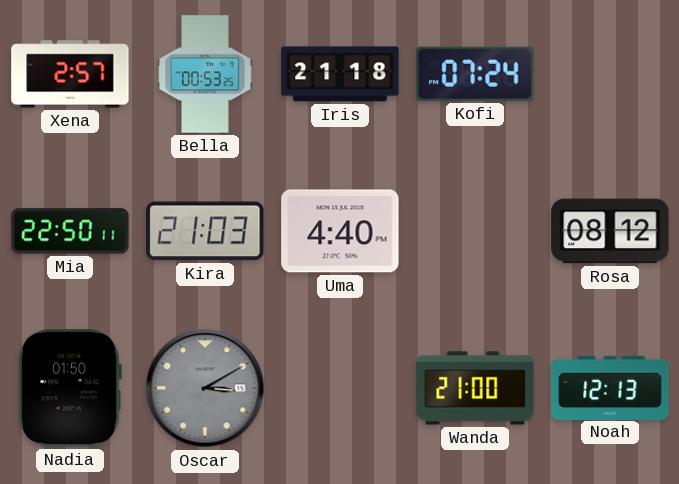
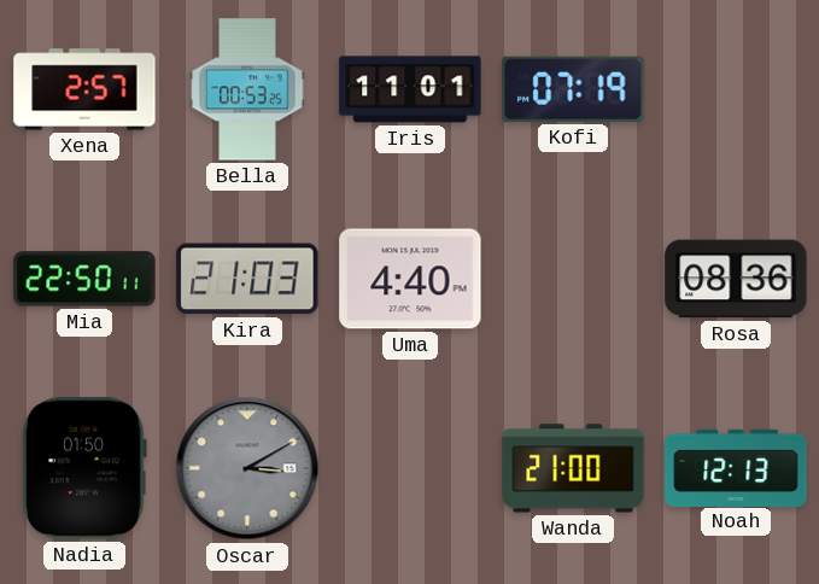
Iris: 21:18 -> 11:01
Kofi: 07:24 -> 07:19
Rosa: 08:12 -> 08:36
